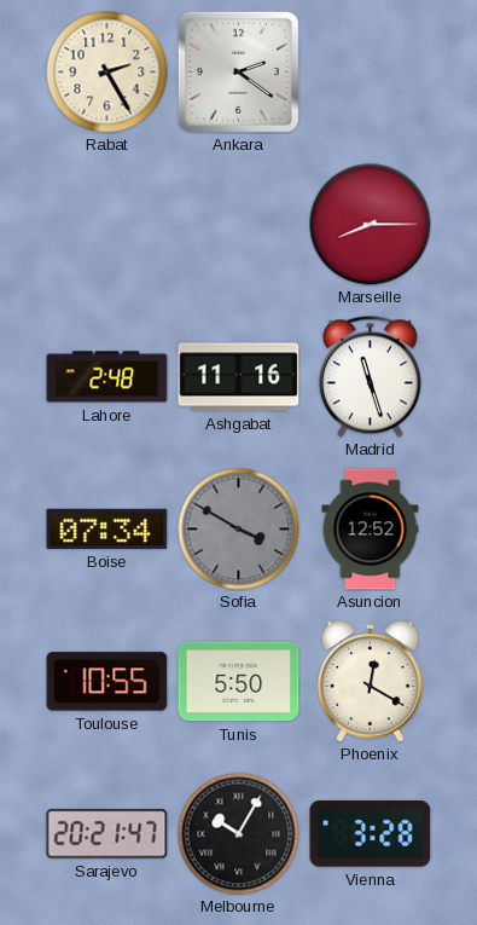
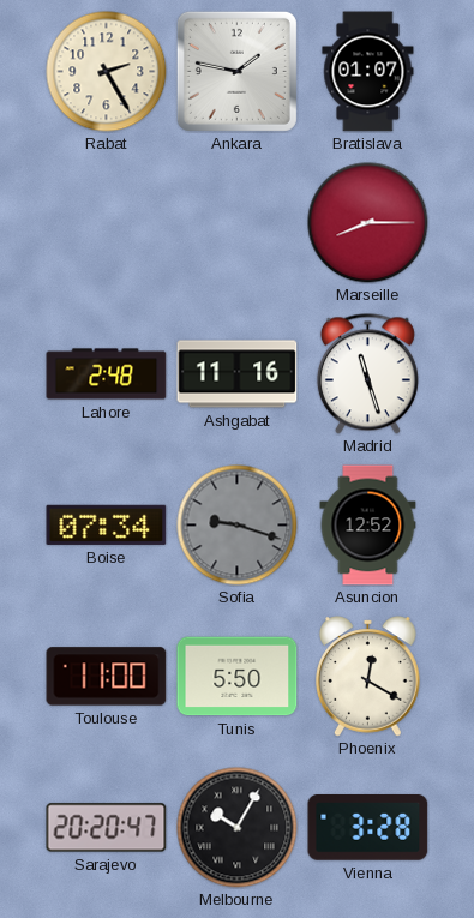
Ankara: 2:21 -> 1:47
Bratislava: none -> 01:07
Sofia: 3:50 -> 9:18
Toulouse: 10:55 -> 11:00
Sarajevo: 20:21 -> 20:20
